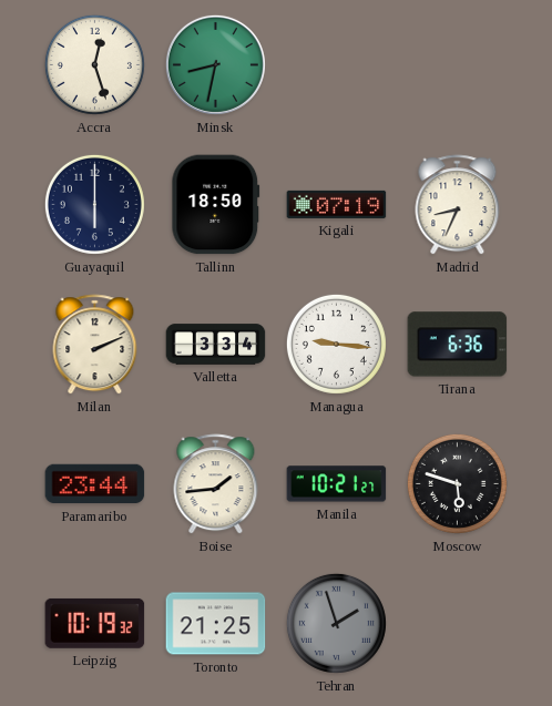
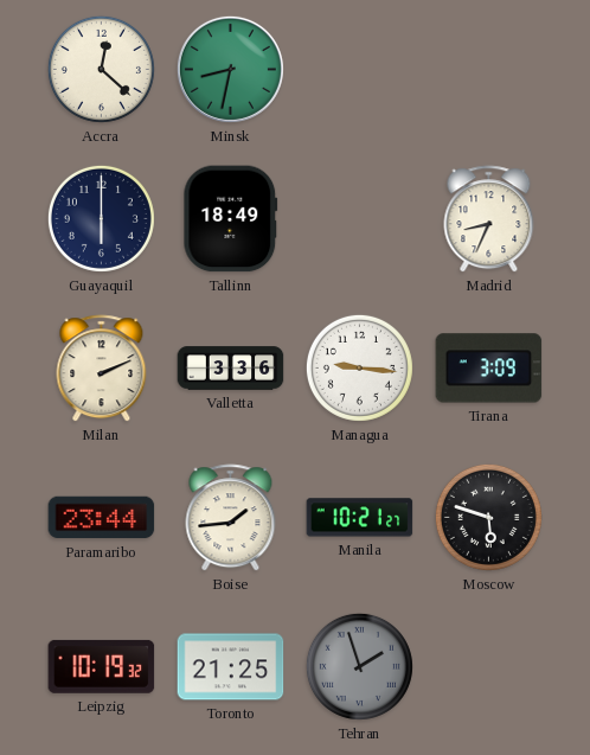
Accra: 12:27 -> 12:22
Tallinn: 18:50 -> 18:49
Kigali: 07:19 -> none
Valletta: 3:34 -> 3:36
Tirana: 6:36 -> 3:09
